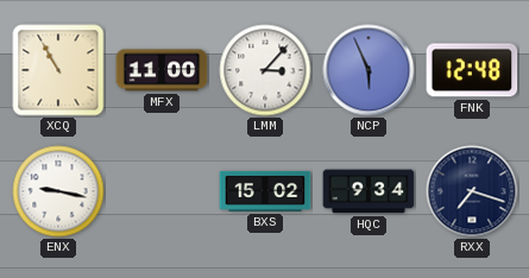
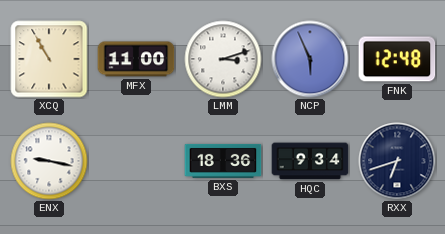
LMM: 3:07 -> 3:12
BXS: 15:02 -> 18:36
RXX: 7:18 -> 6:42
